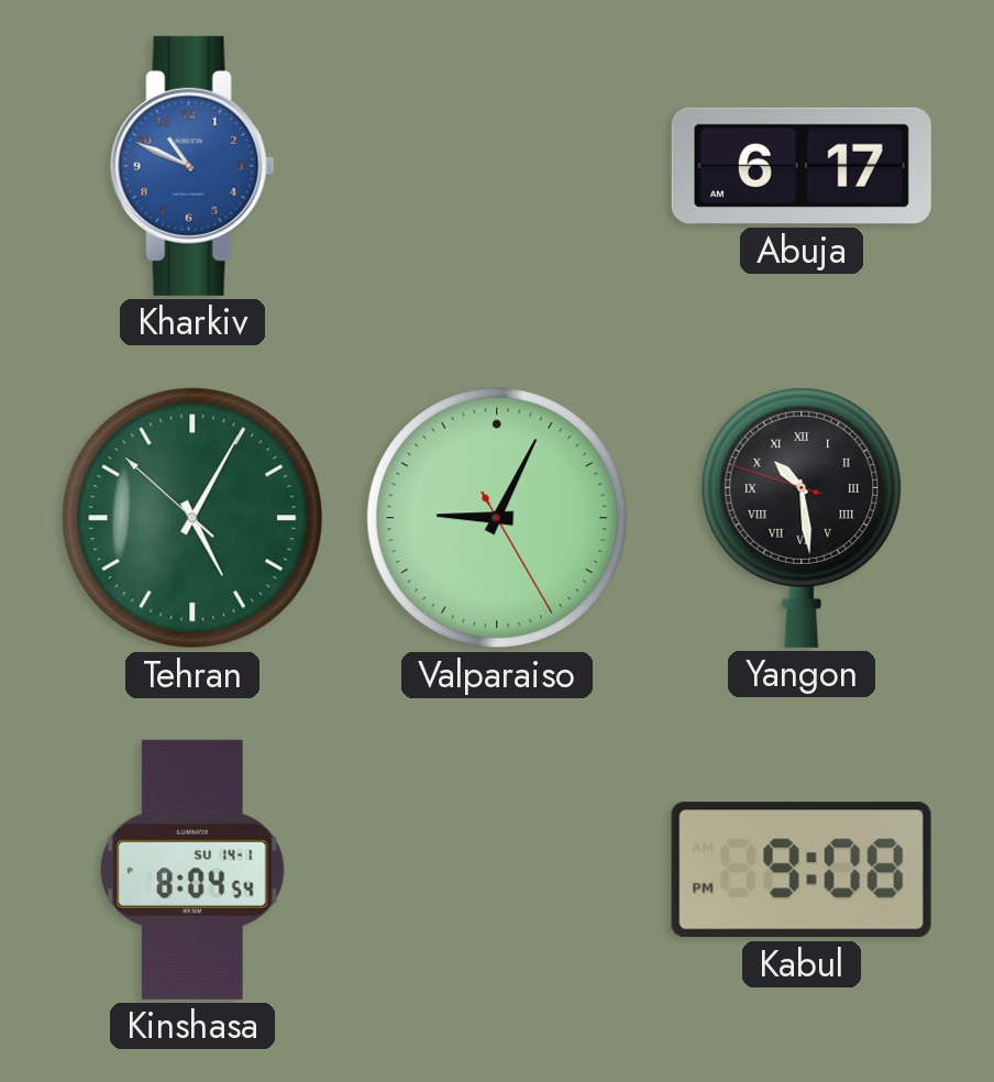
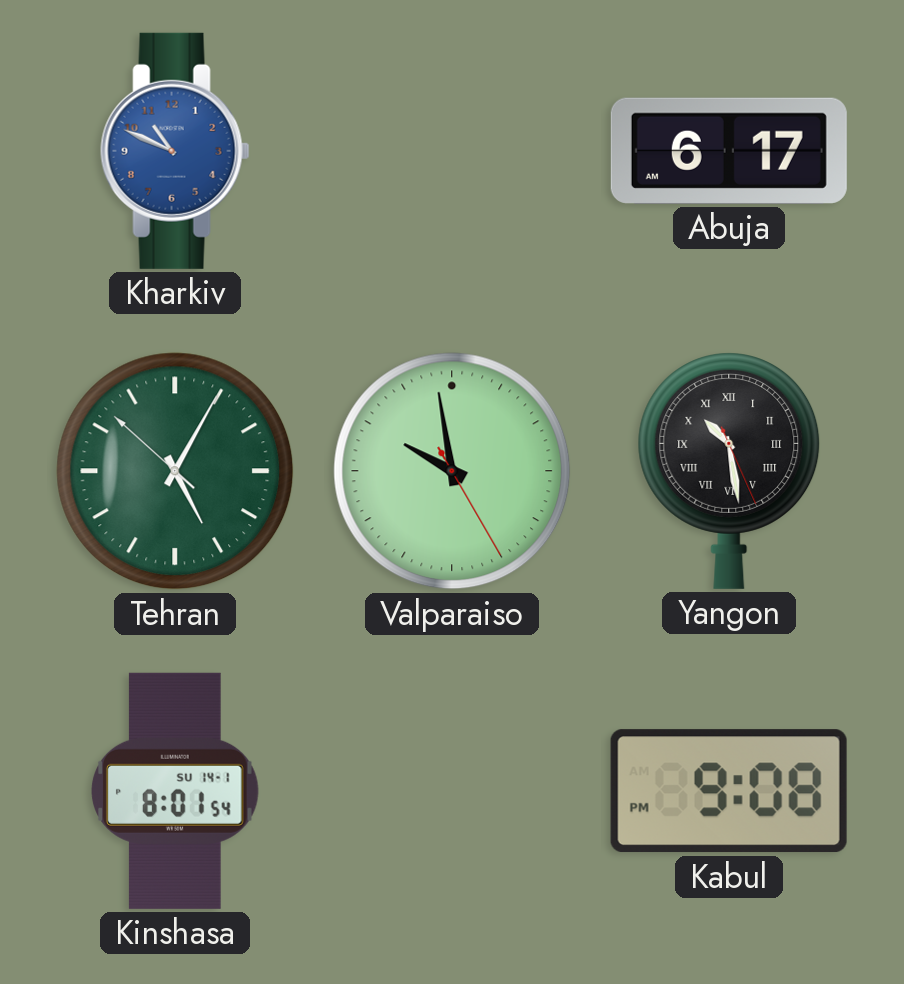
Valparaiso: 9:04 -> 9:58
Yangon: 10:28:48 -> 10:28:26
Kinshasa: 8:04 -> 8:01
